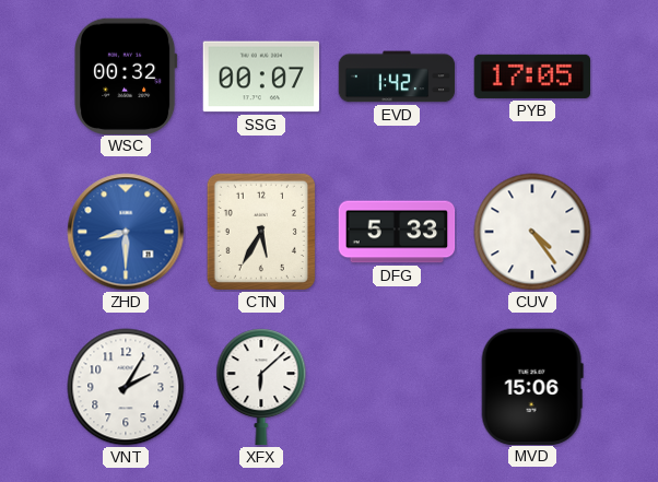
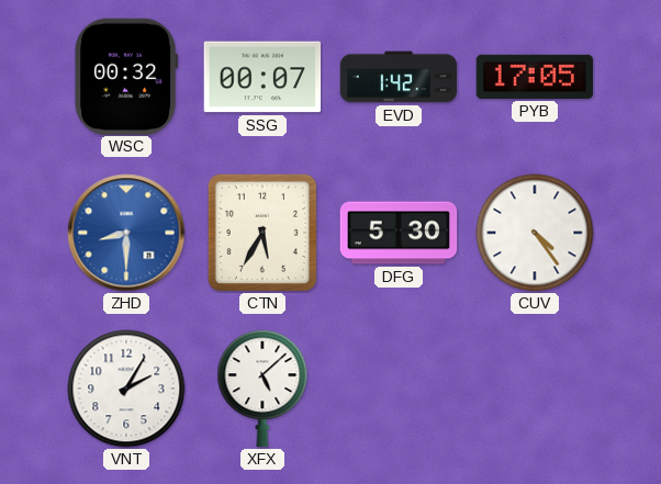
DFG: 5:33 -> 5:30
XFX: 6:08 -> 5:08
MVD: 15:06 -> none
